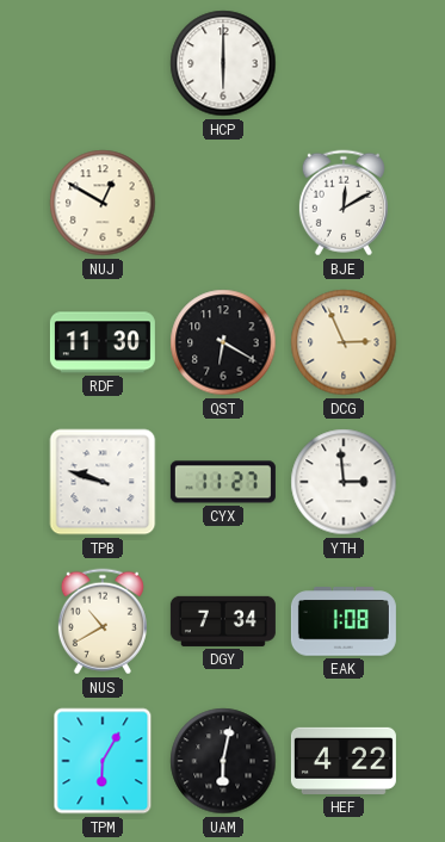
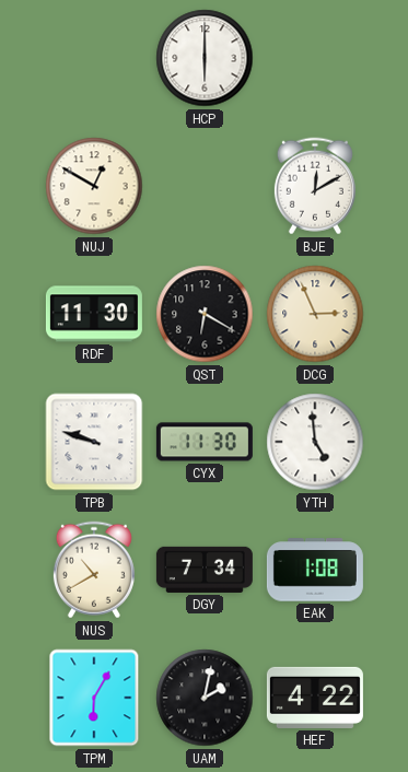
CYX: 11:27 -> 11:30
YTH: 2:59 -> 4:59
UAM: 6:02 -> 2:02
